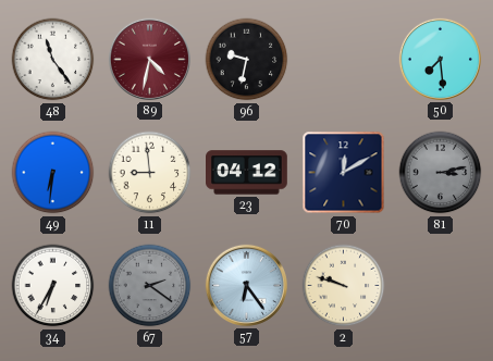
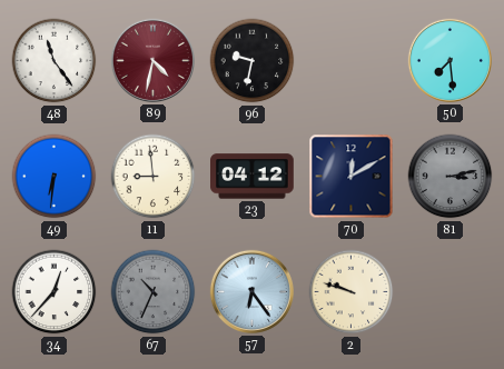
34: 6:35 -> 12:37
67: 2:21 -> 10:34
